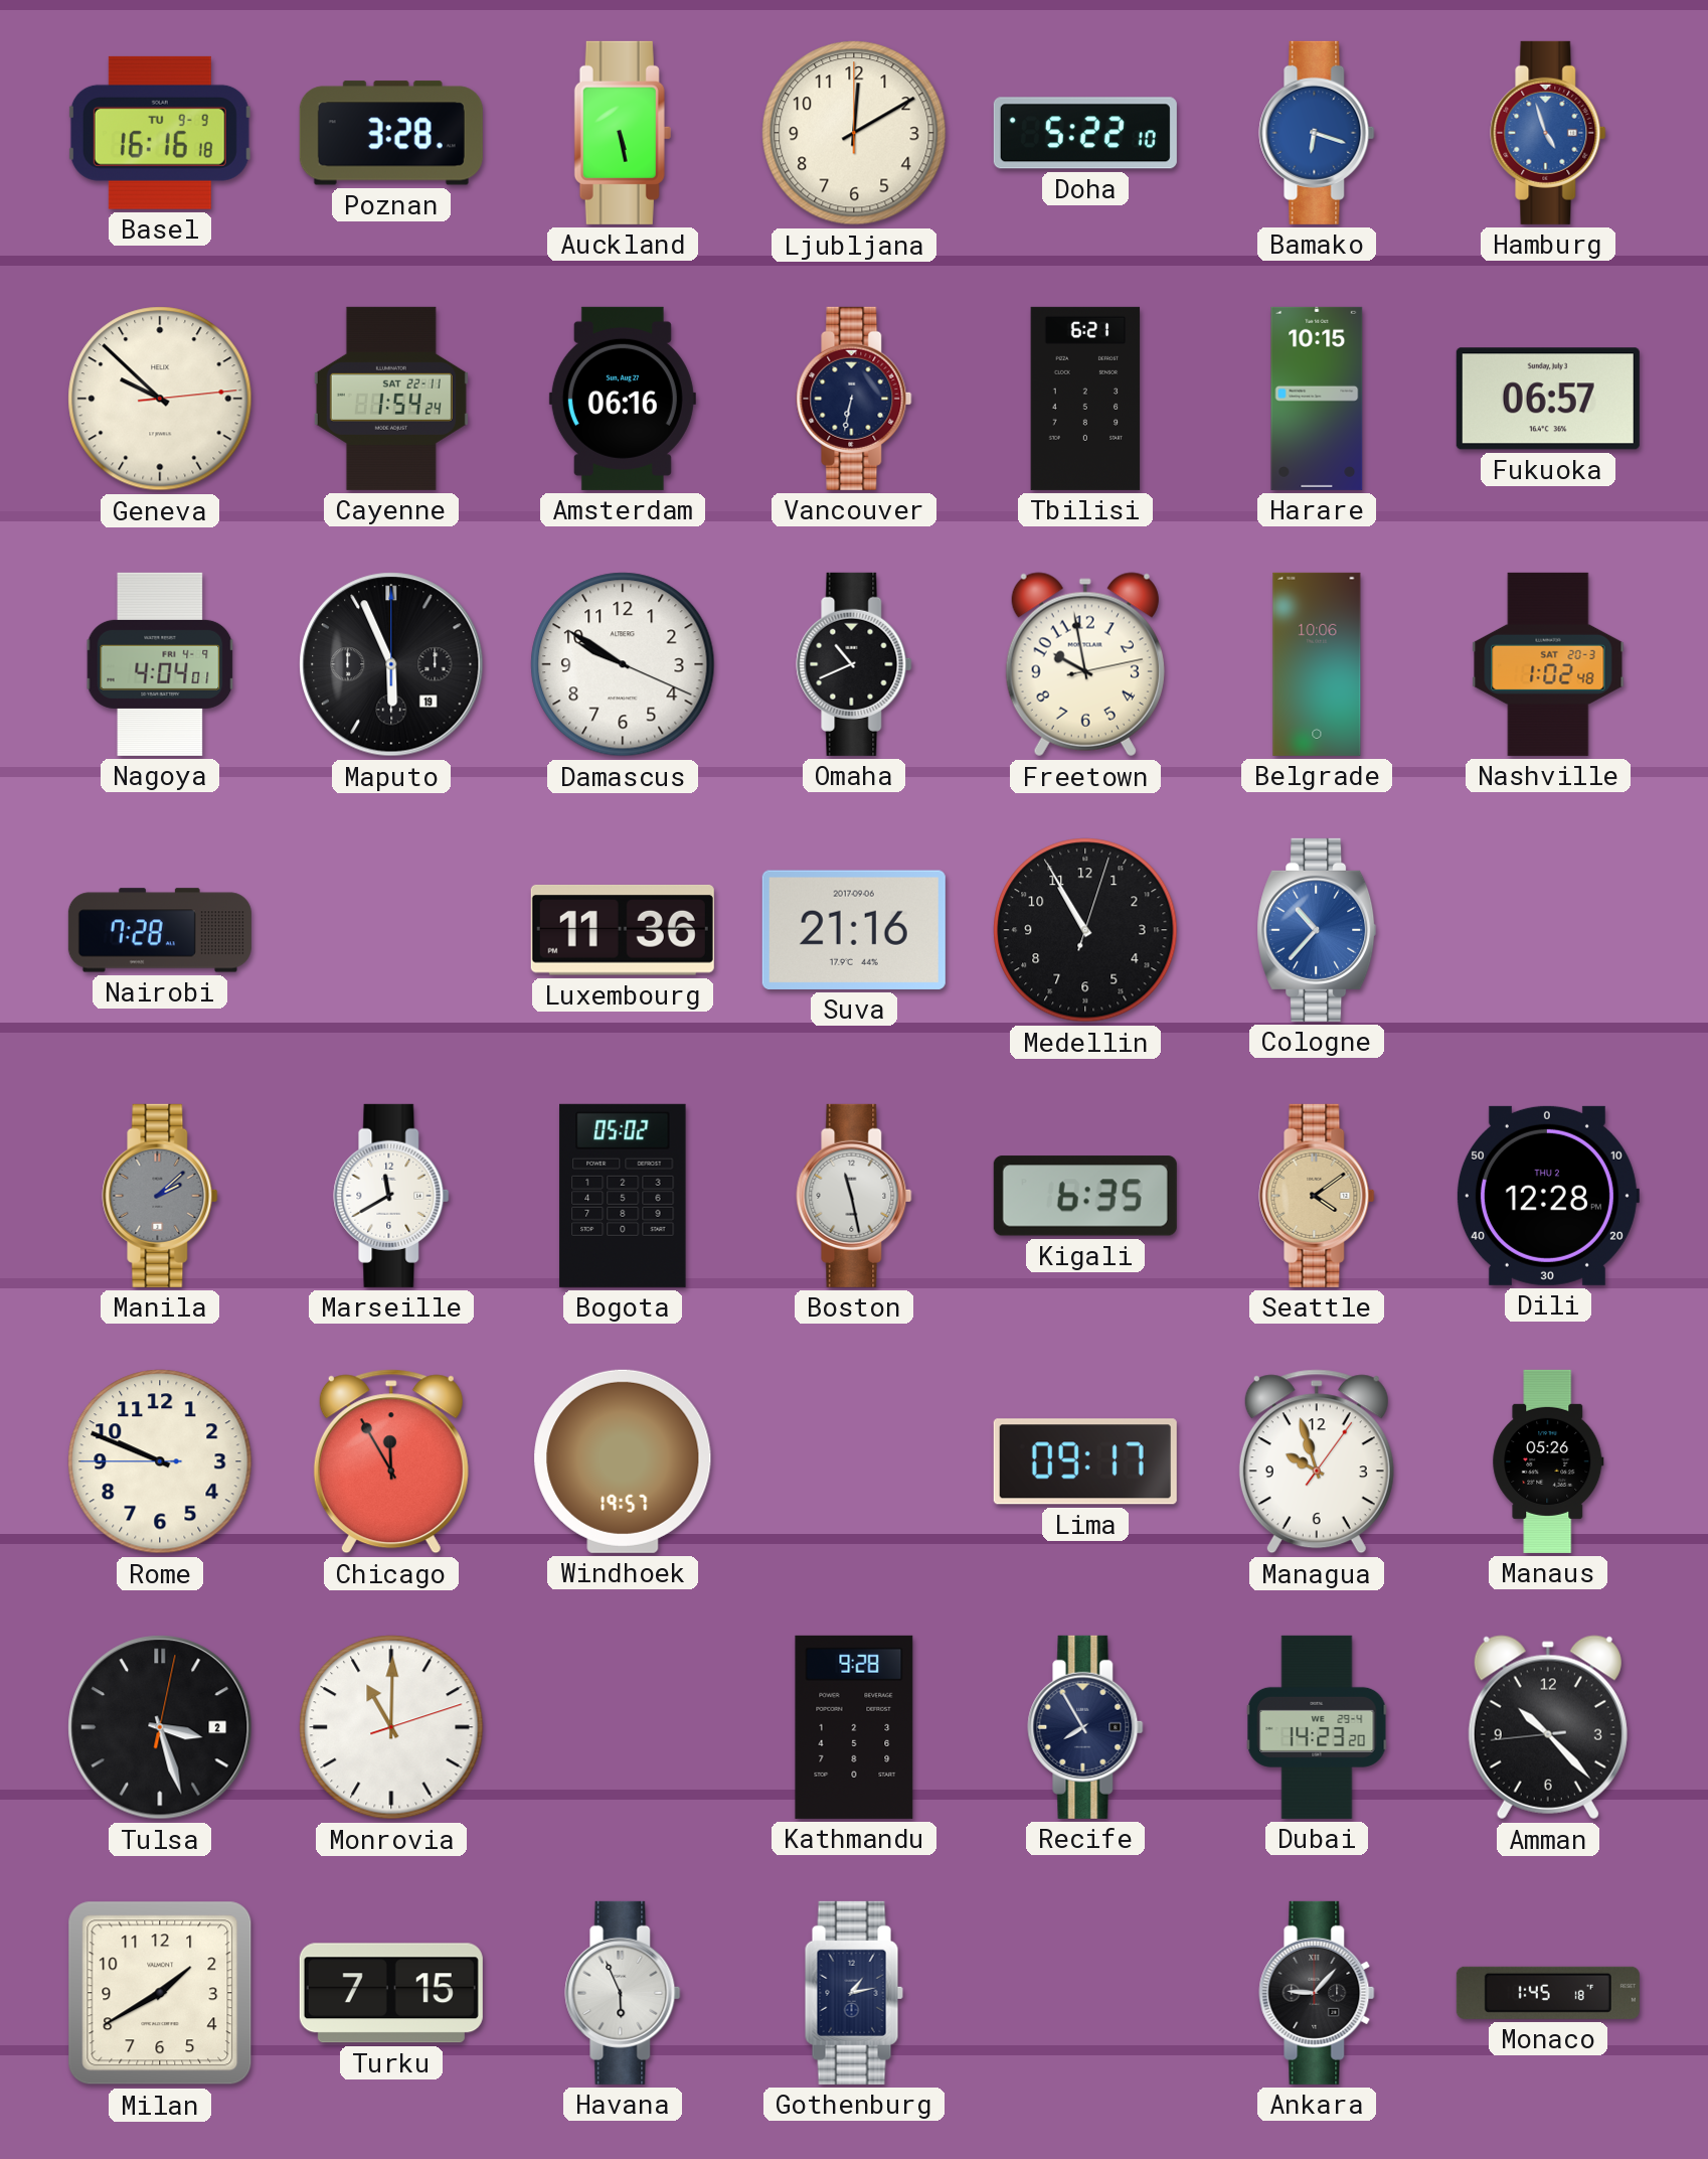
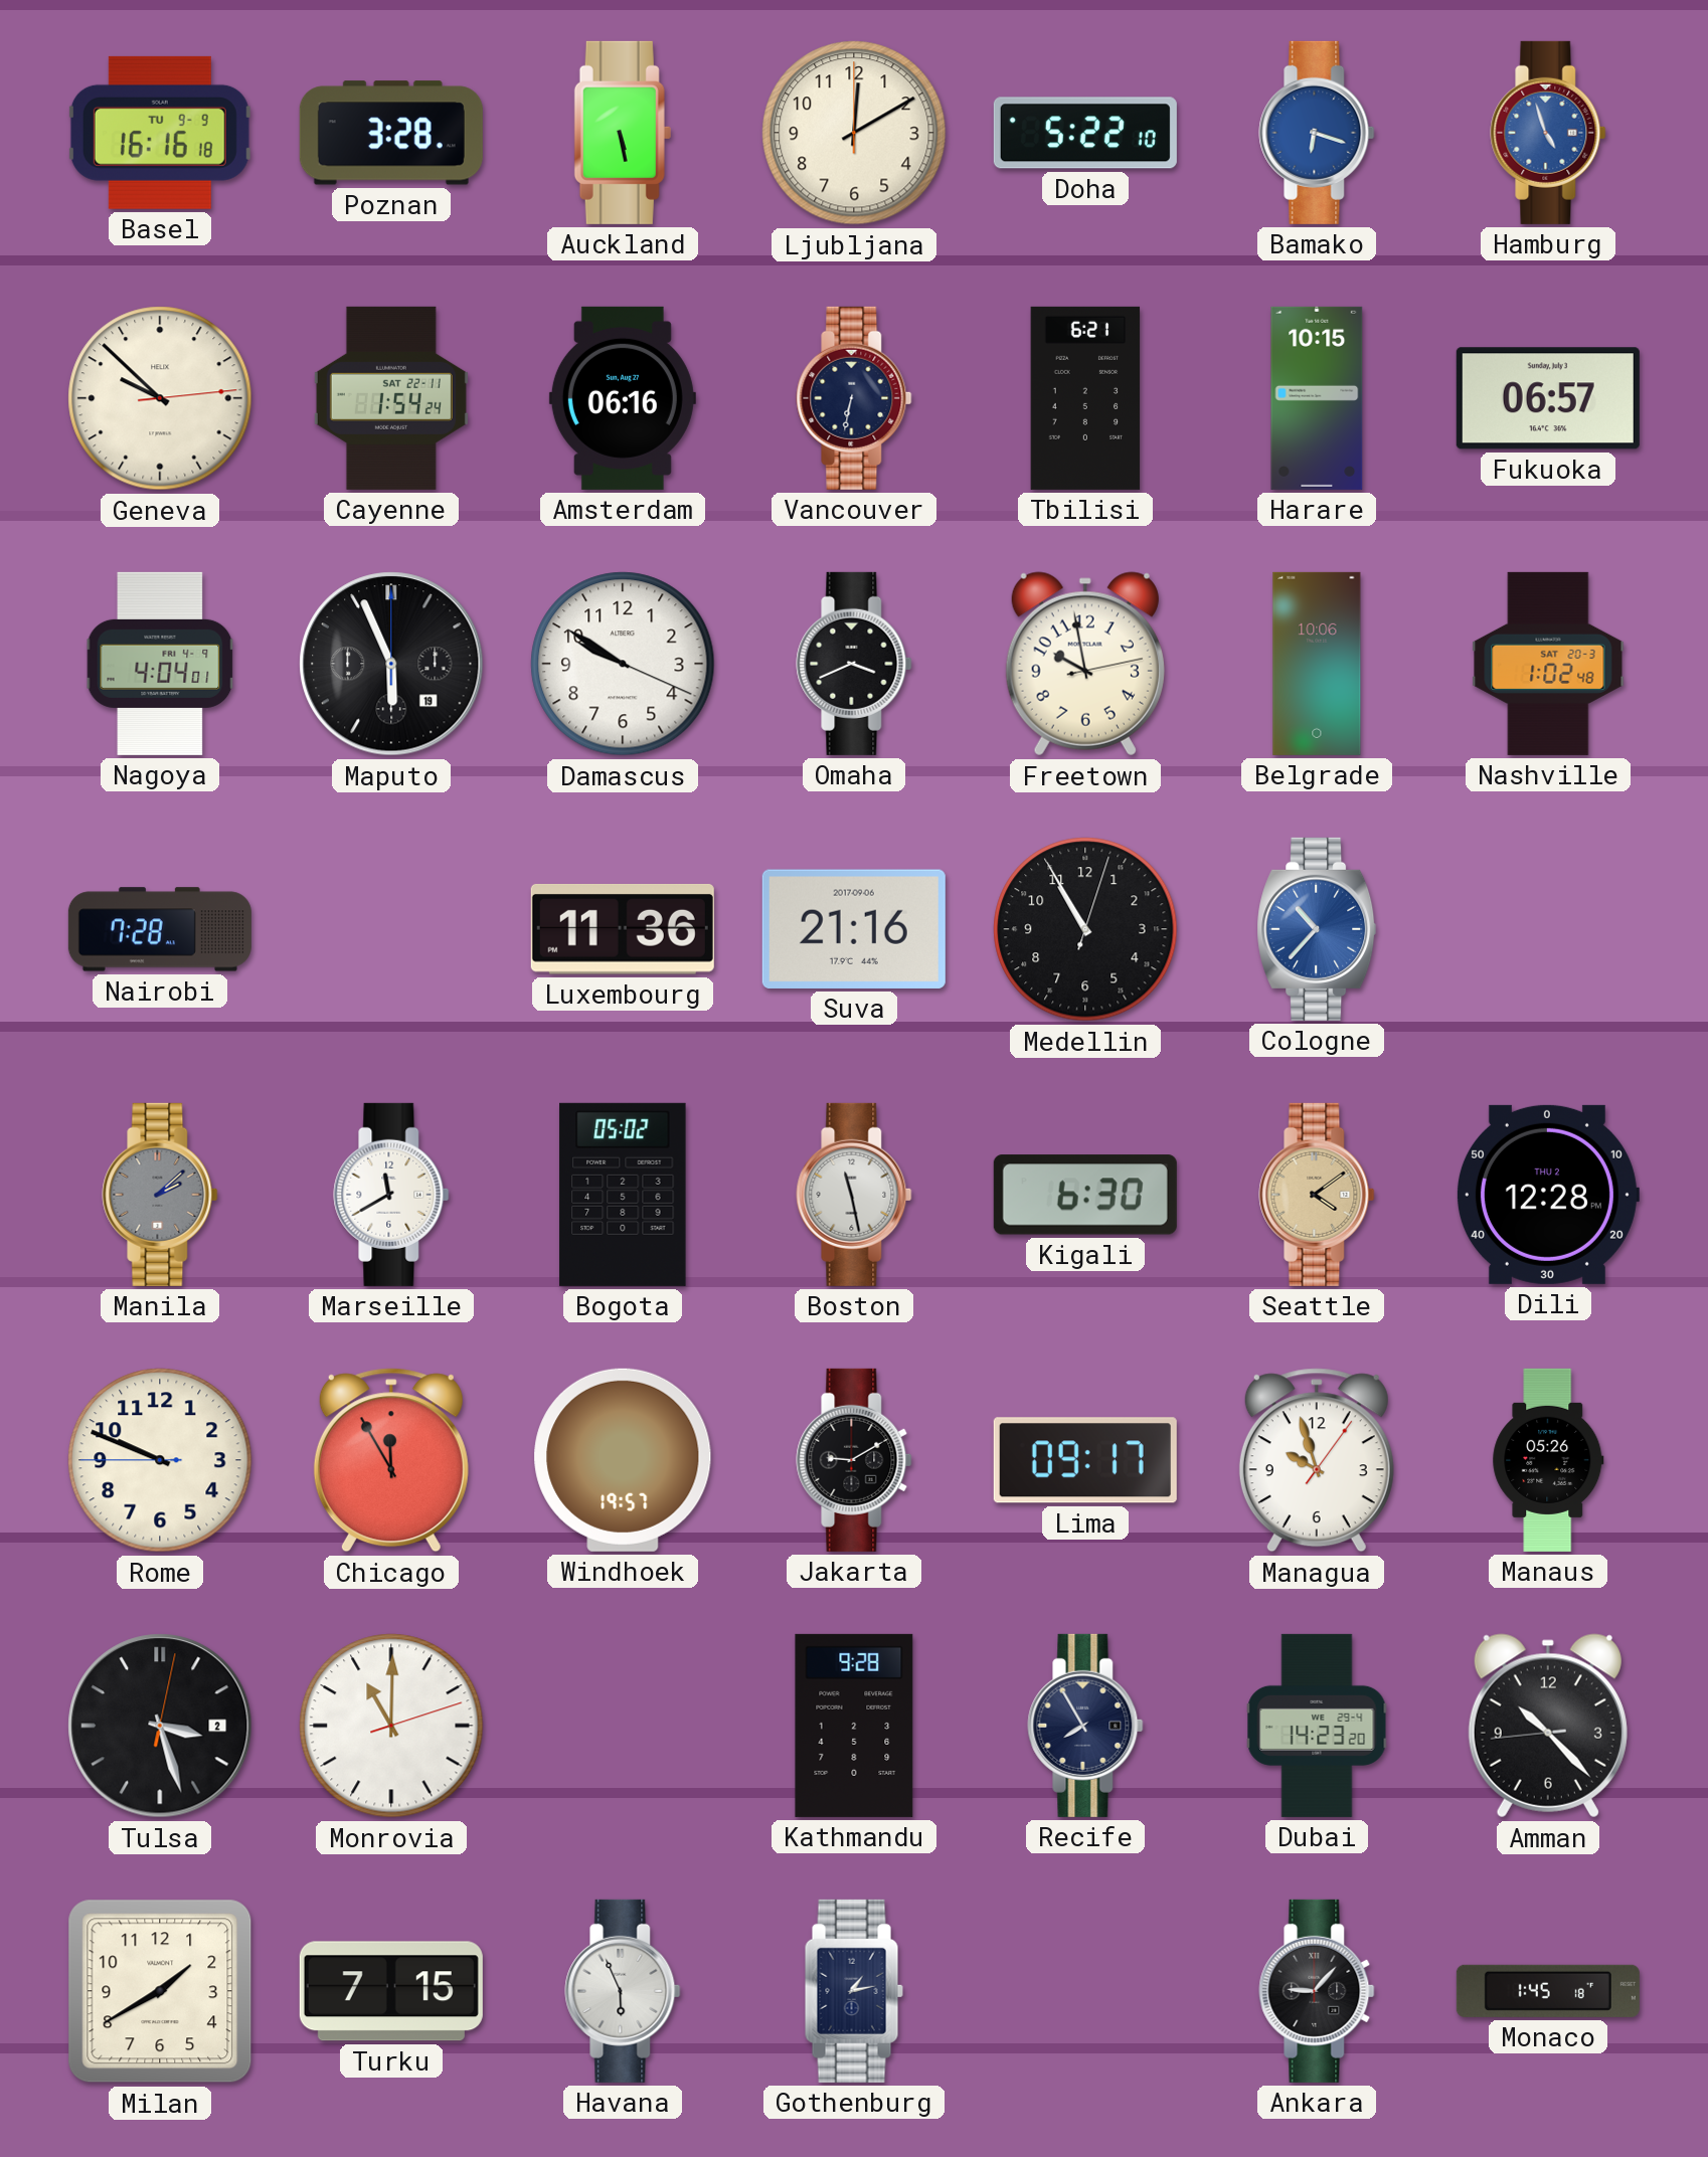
Omaha: 10:41 -> 3:41
Kigali: 6:35 -> 6:30
Jakarta: none -> 9:10
